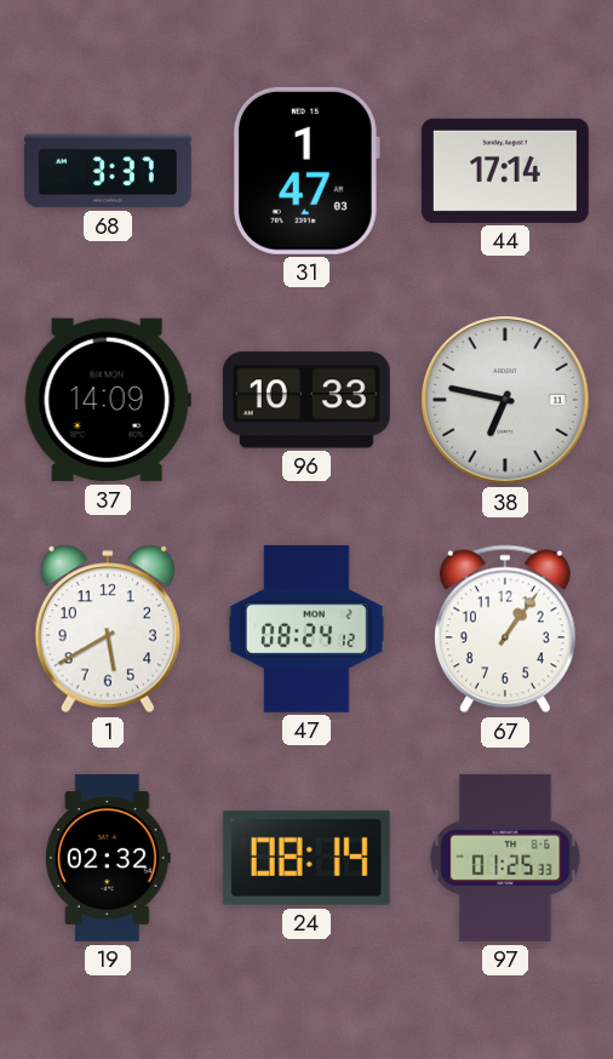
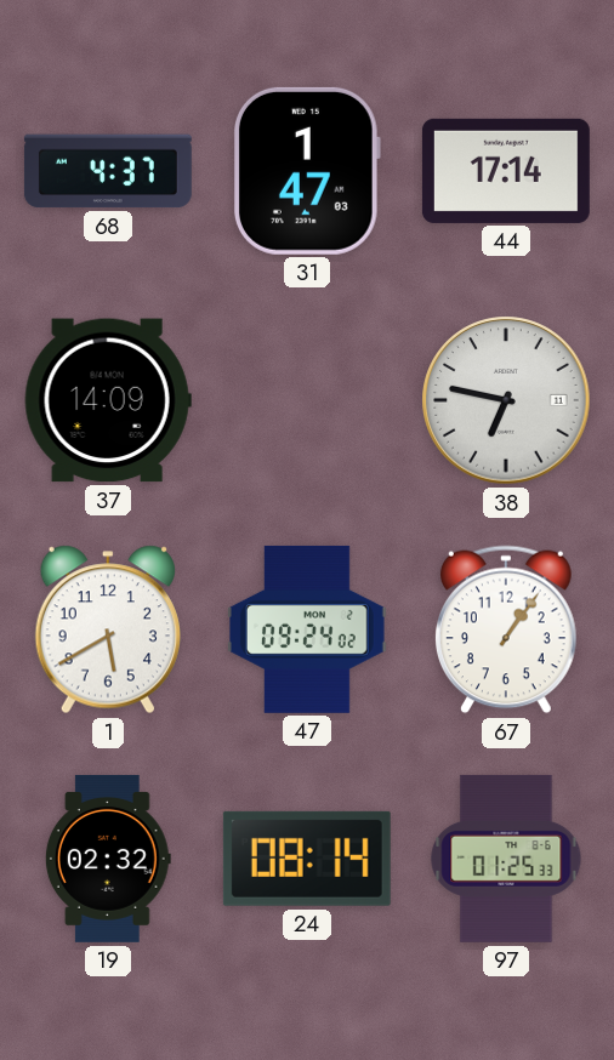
68: 3:37 -> 4:37
96: 10:33 -> none
47: 08:24 -> 09:24
